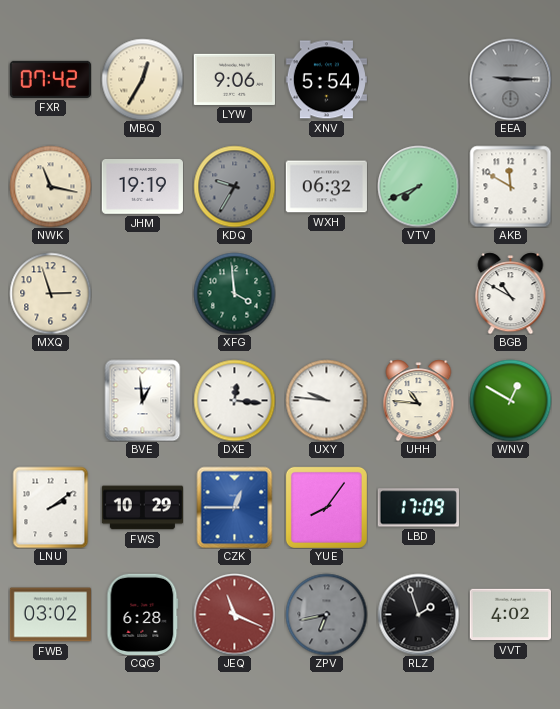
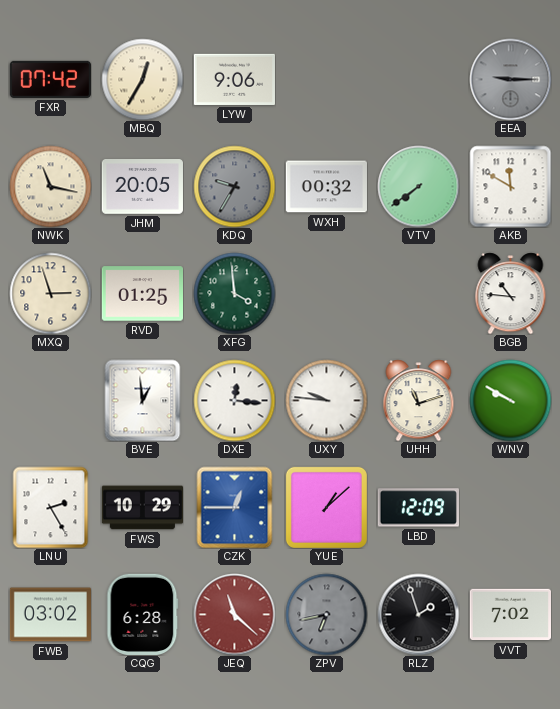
XNV: 5:54 -> none
JHM: 19:19 -> 20:05
WXH: 06:32 -> 00:32
VTV: 7:41 -> 7:39
RVD: none -> 01:25
BGB: 10:50 -> 10:46
UHH: 10:46 -> 11:12
WNV: 12:50 -> 9:50
LNU: 2:09 -> 2:25
YUE: 8:06 -> 1:08
LBD: 17:09 -> 12:09
JEQ: 11:19 -> 11:22
VVT: 4:02 -> 7:02
